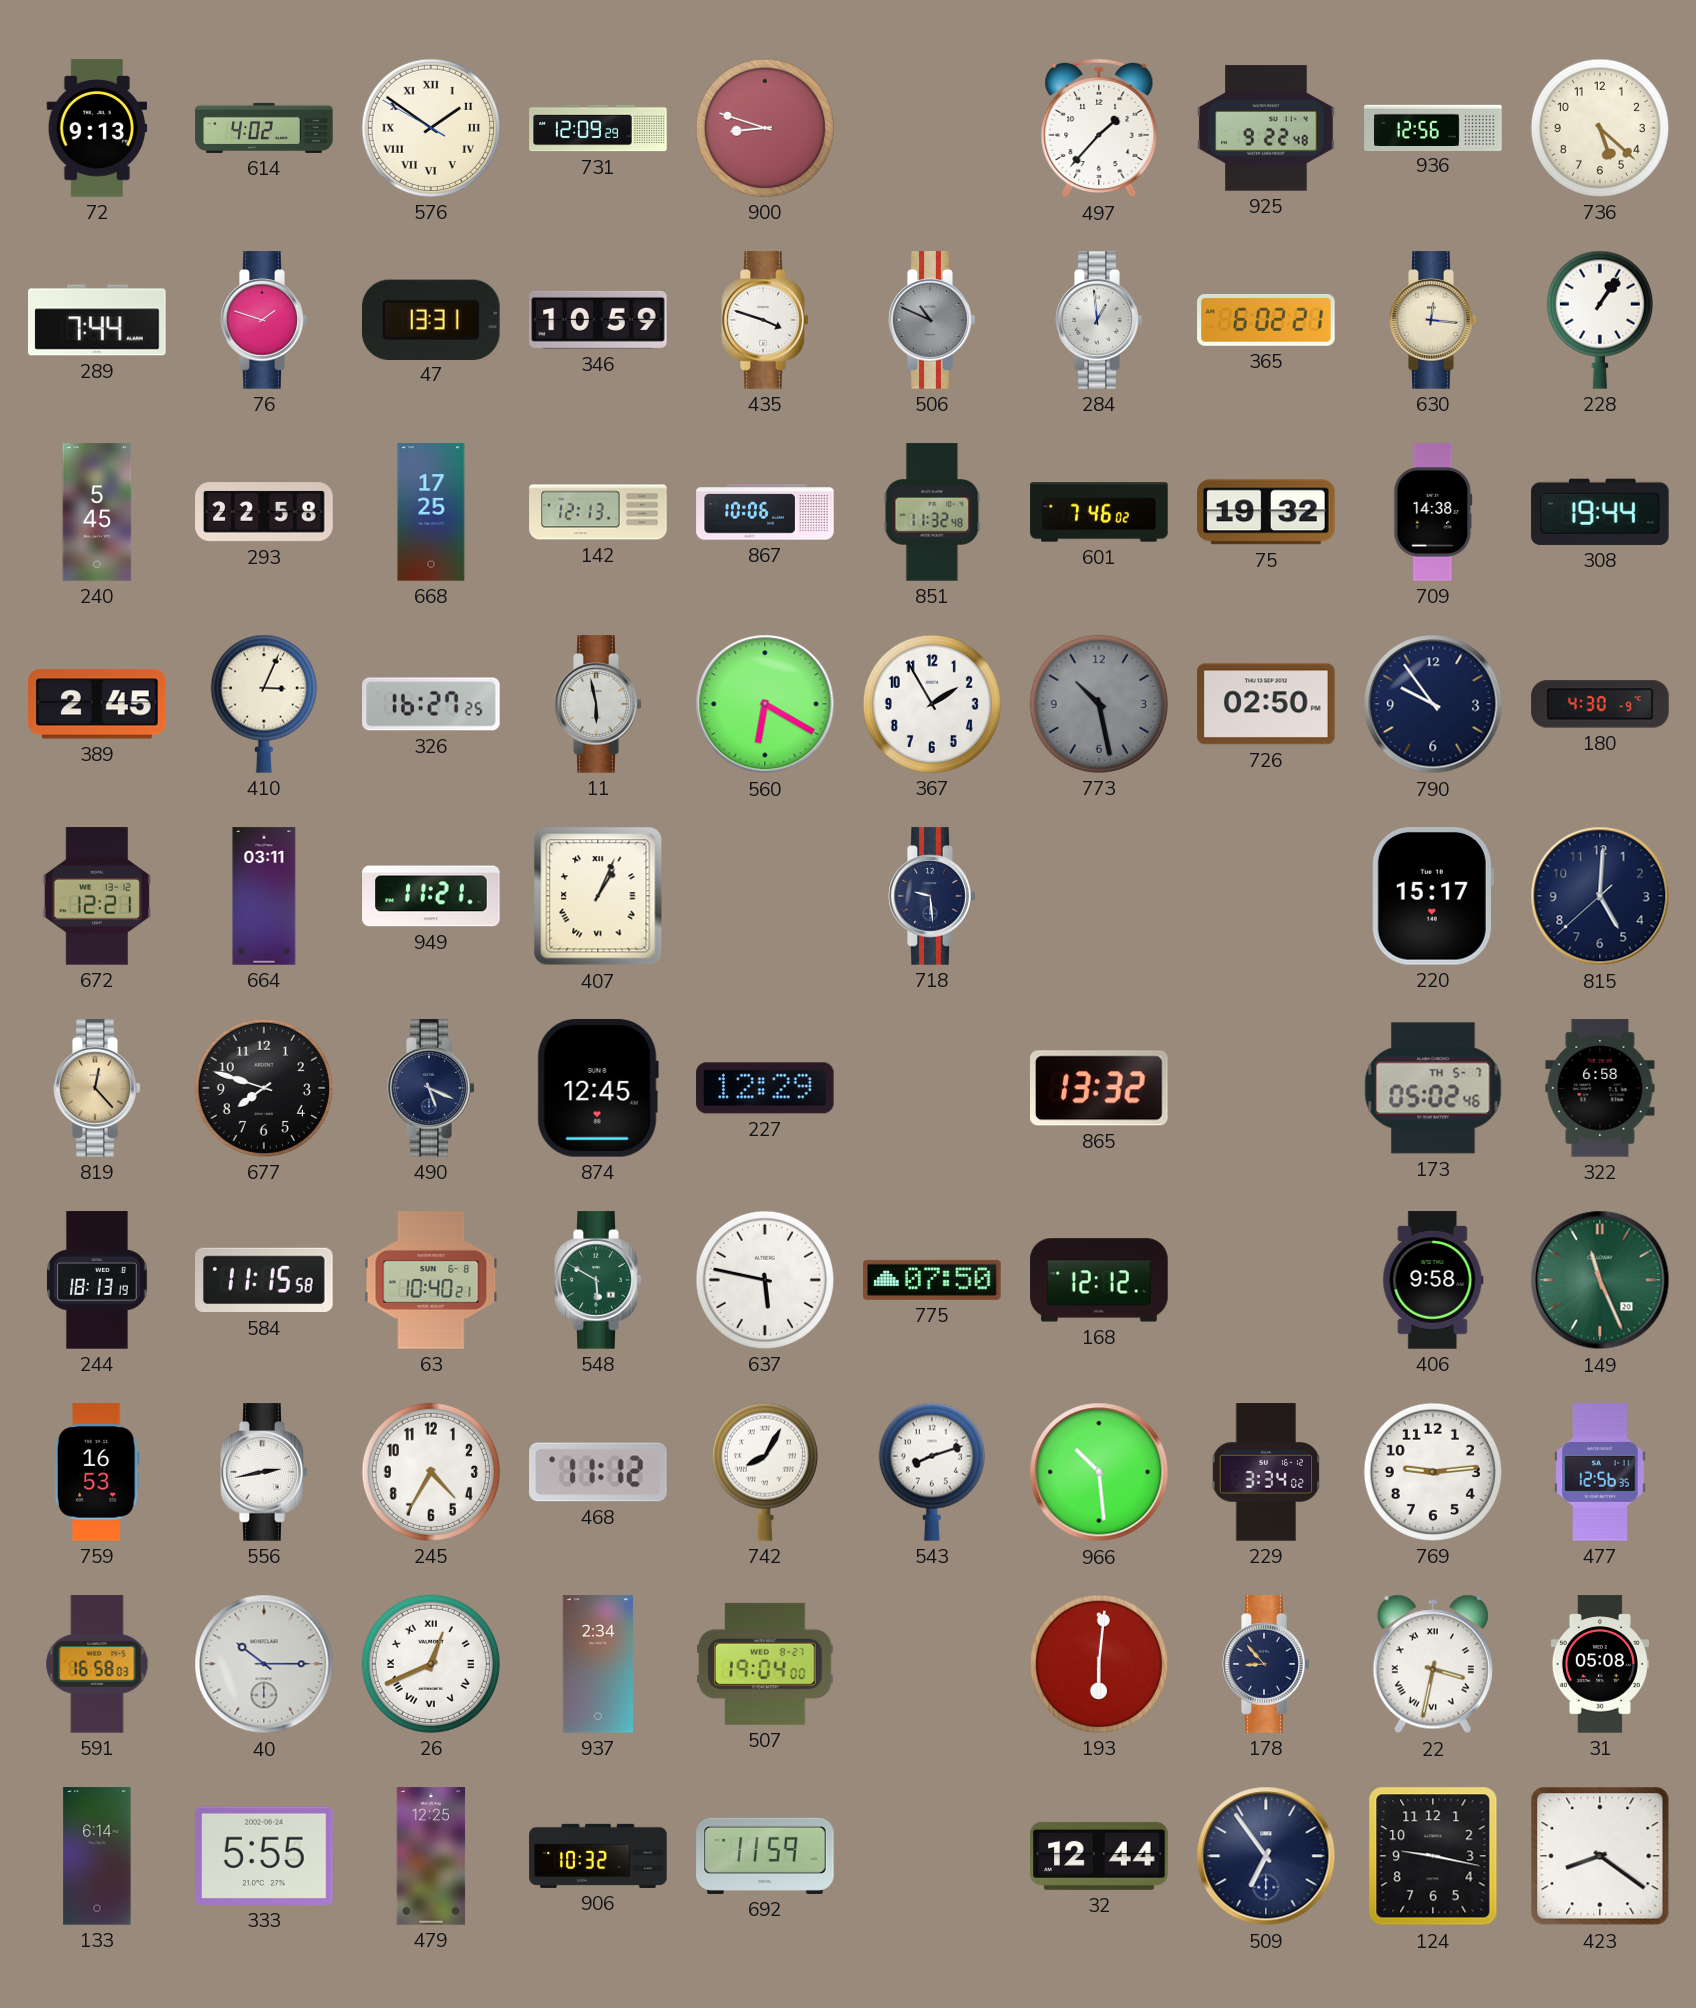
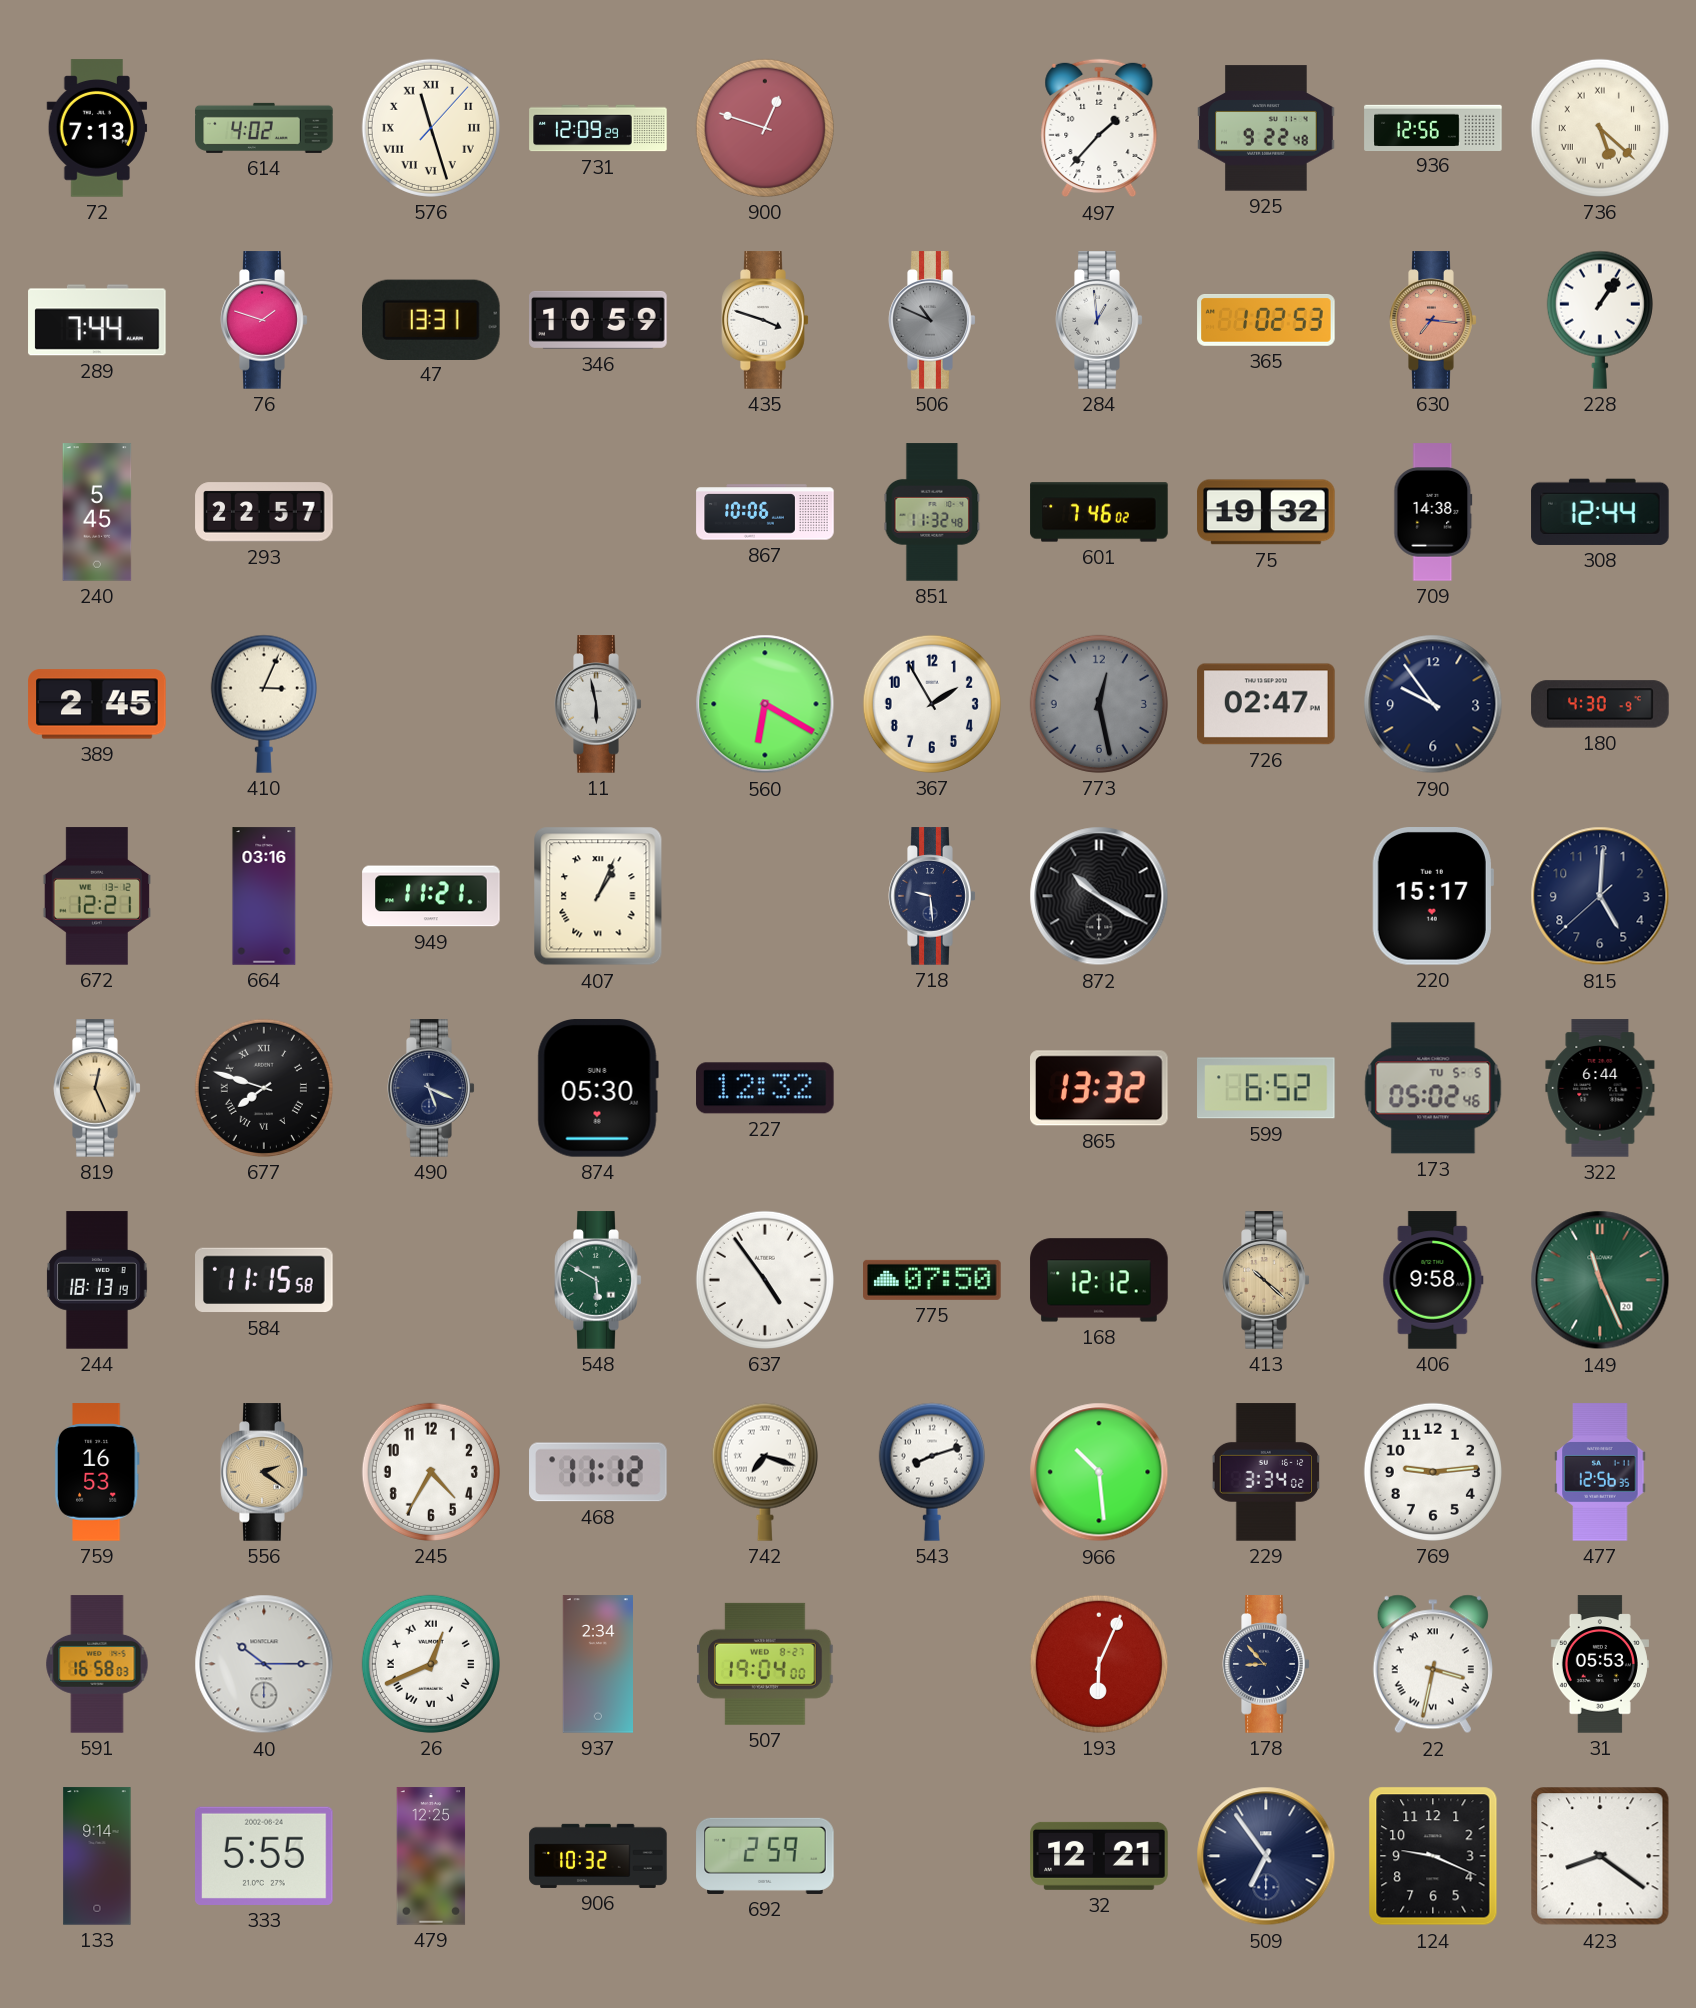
72: 9:13 -> 7:13
576: 1:50 -> 11:27
900: 8:48 -> 12:48
736 numerals: Arabic -> Roman
365: 6:02 -> 1:02
630: 12:16 -> 7:16
630 dial: cream -> salmon
293: 22:58 -> 22:57
668: 17:25 -> none
142: 12:13 -> none
308: 19:44 -> 12:44
326: 16:27 -> none
773: 10:28 -> 12:28
726: 02:50 -> 02:47
664: 03:11 -> 03:16
872: none -> 10:20
819: 12:23 -> 12:26
677 numerals: Arabic -> Roman
874: 12:45 -> 05:30
227: 12:29 -> 12:32
599: none -> 6:52
173 date: TH 5-7 -> TU 5-5
322: 6:58 -> 6:44
63: 10:40 -> none
637: 5:47 -> 4:54
413: none -> 10:22
556: 2:43 -> 2:21
556 dial: white -> champagne
742: 8:05 -> 7:18
193: 6:01 -> 6:04
31: 05:08 -> 05:53
133: 6:14 -> 9:14
692: 11:59 -> 2:59
32: 12:44 -> 12:21
124: 9:17 -> 9:19
